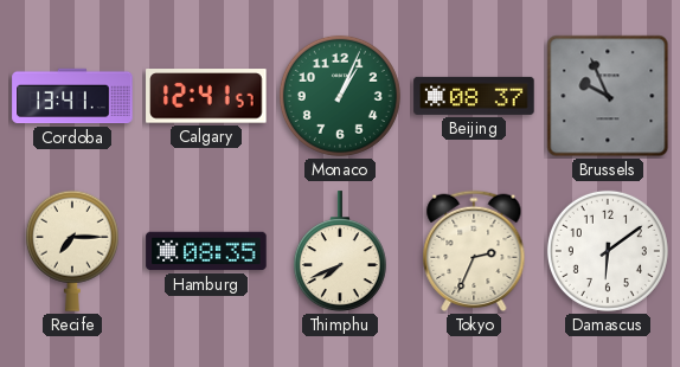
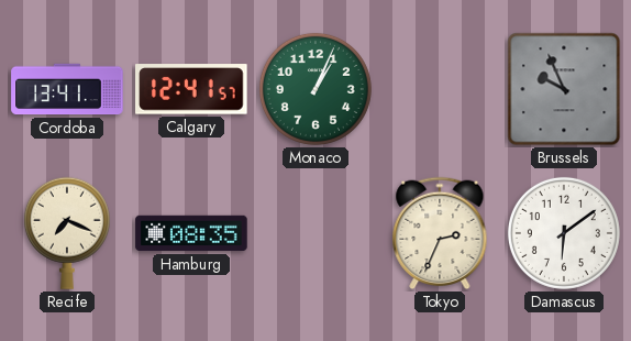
Beijing: 08:37 -> none
Recife: 7:15 -> 7:19
Thimphu: 7:41 -> none
